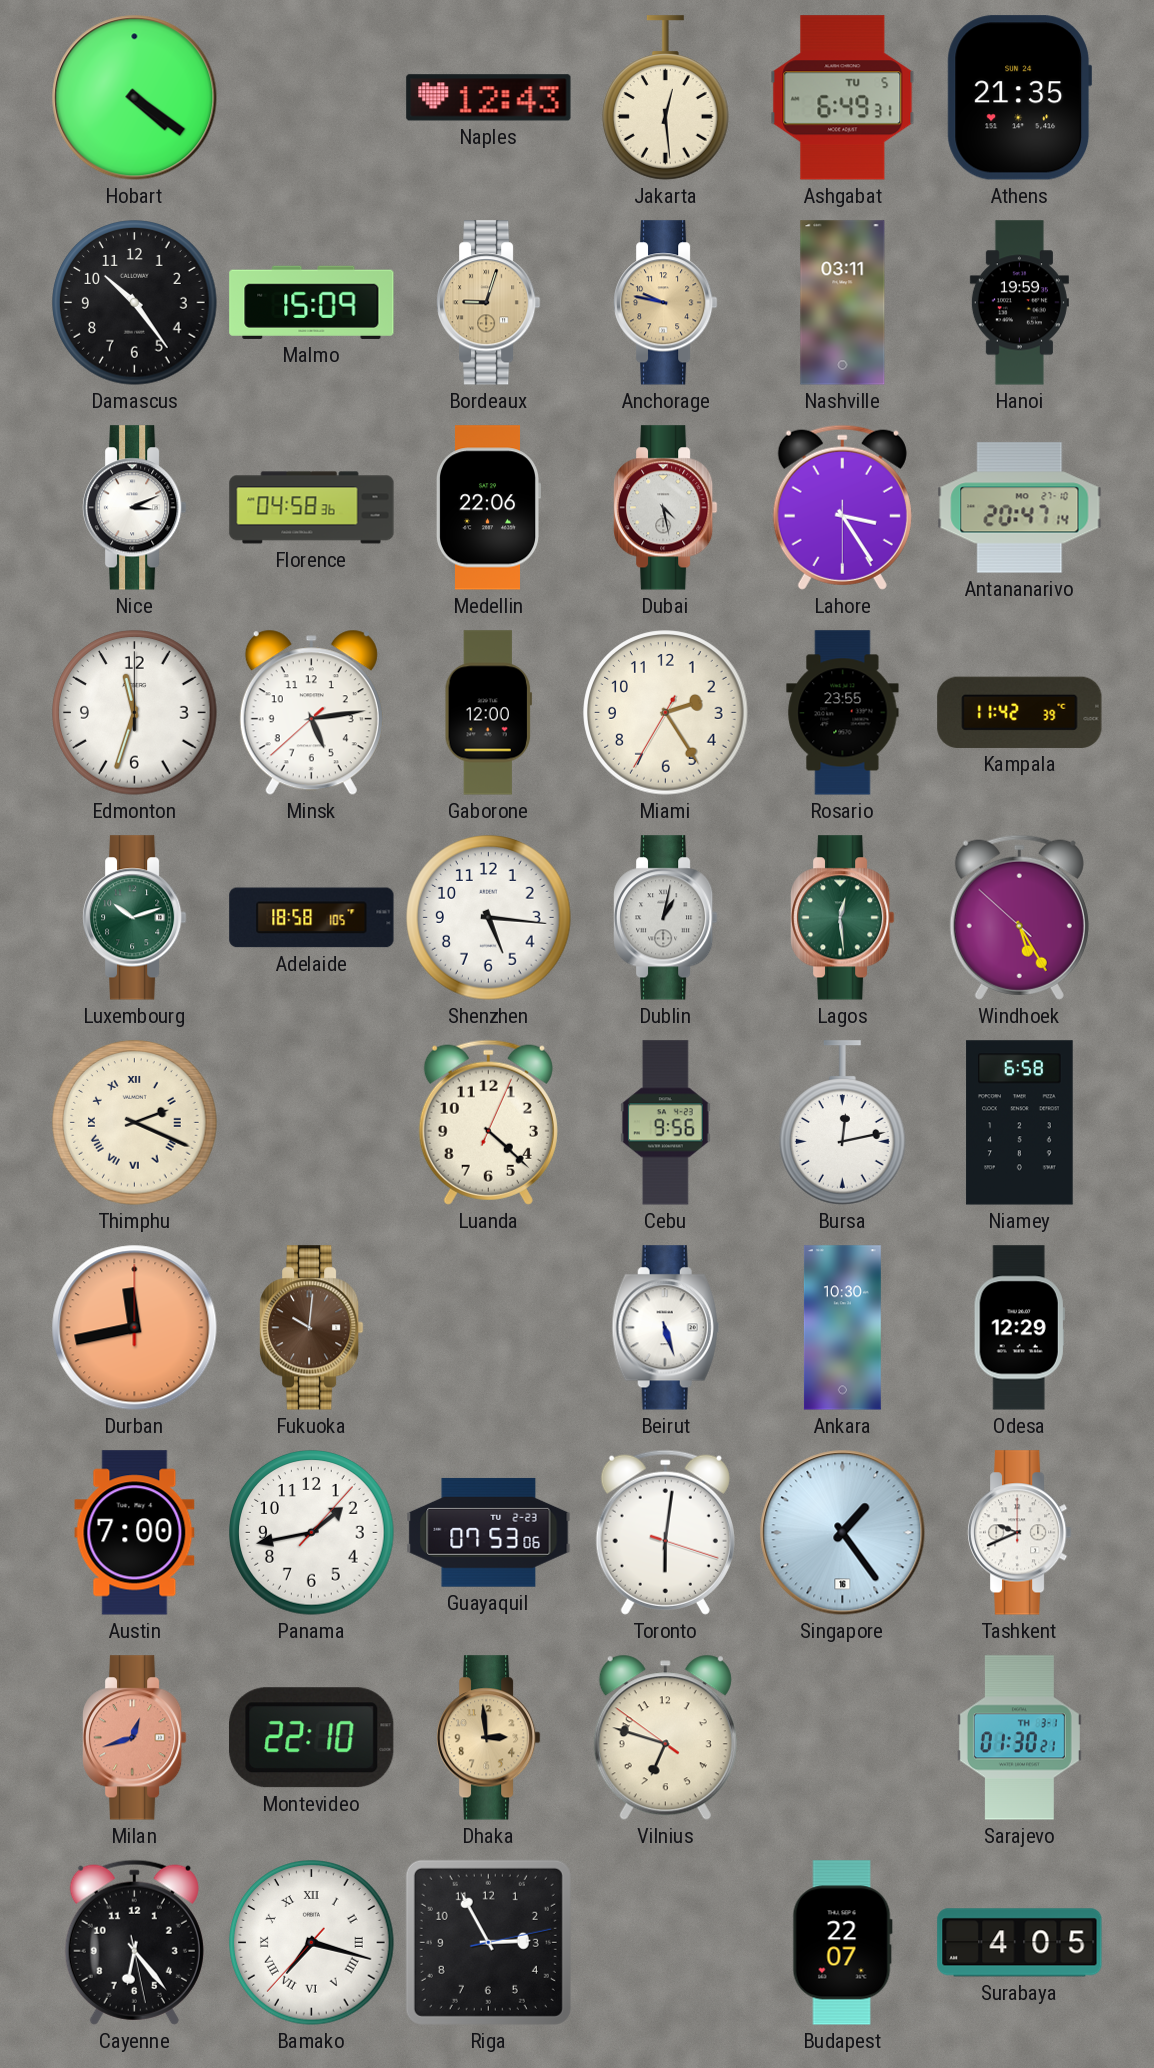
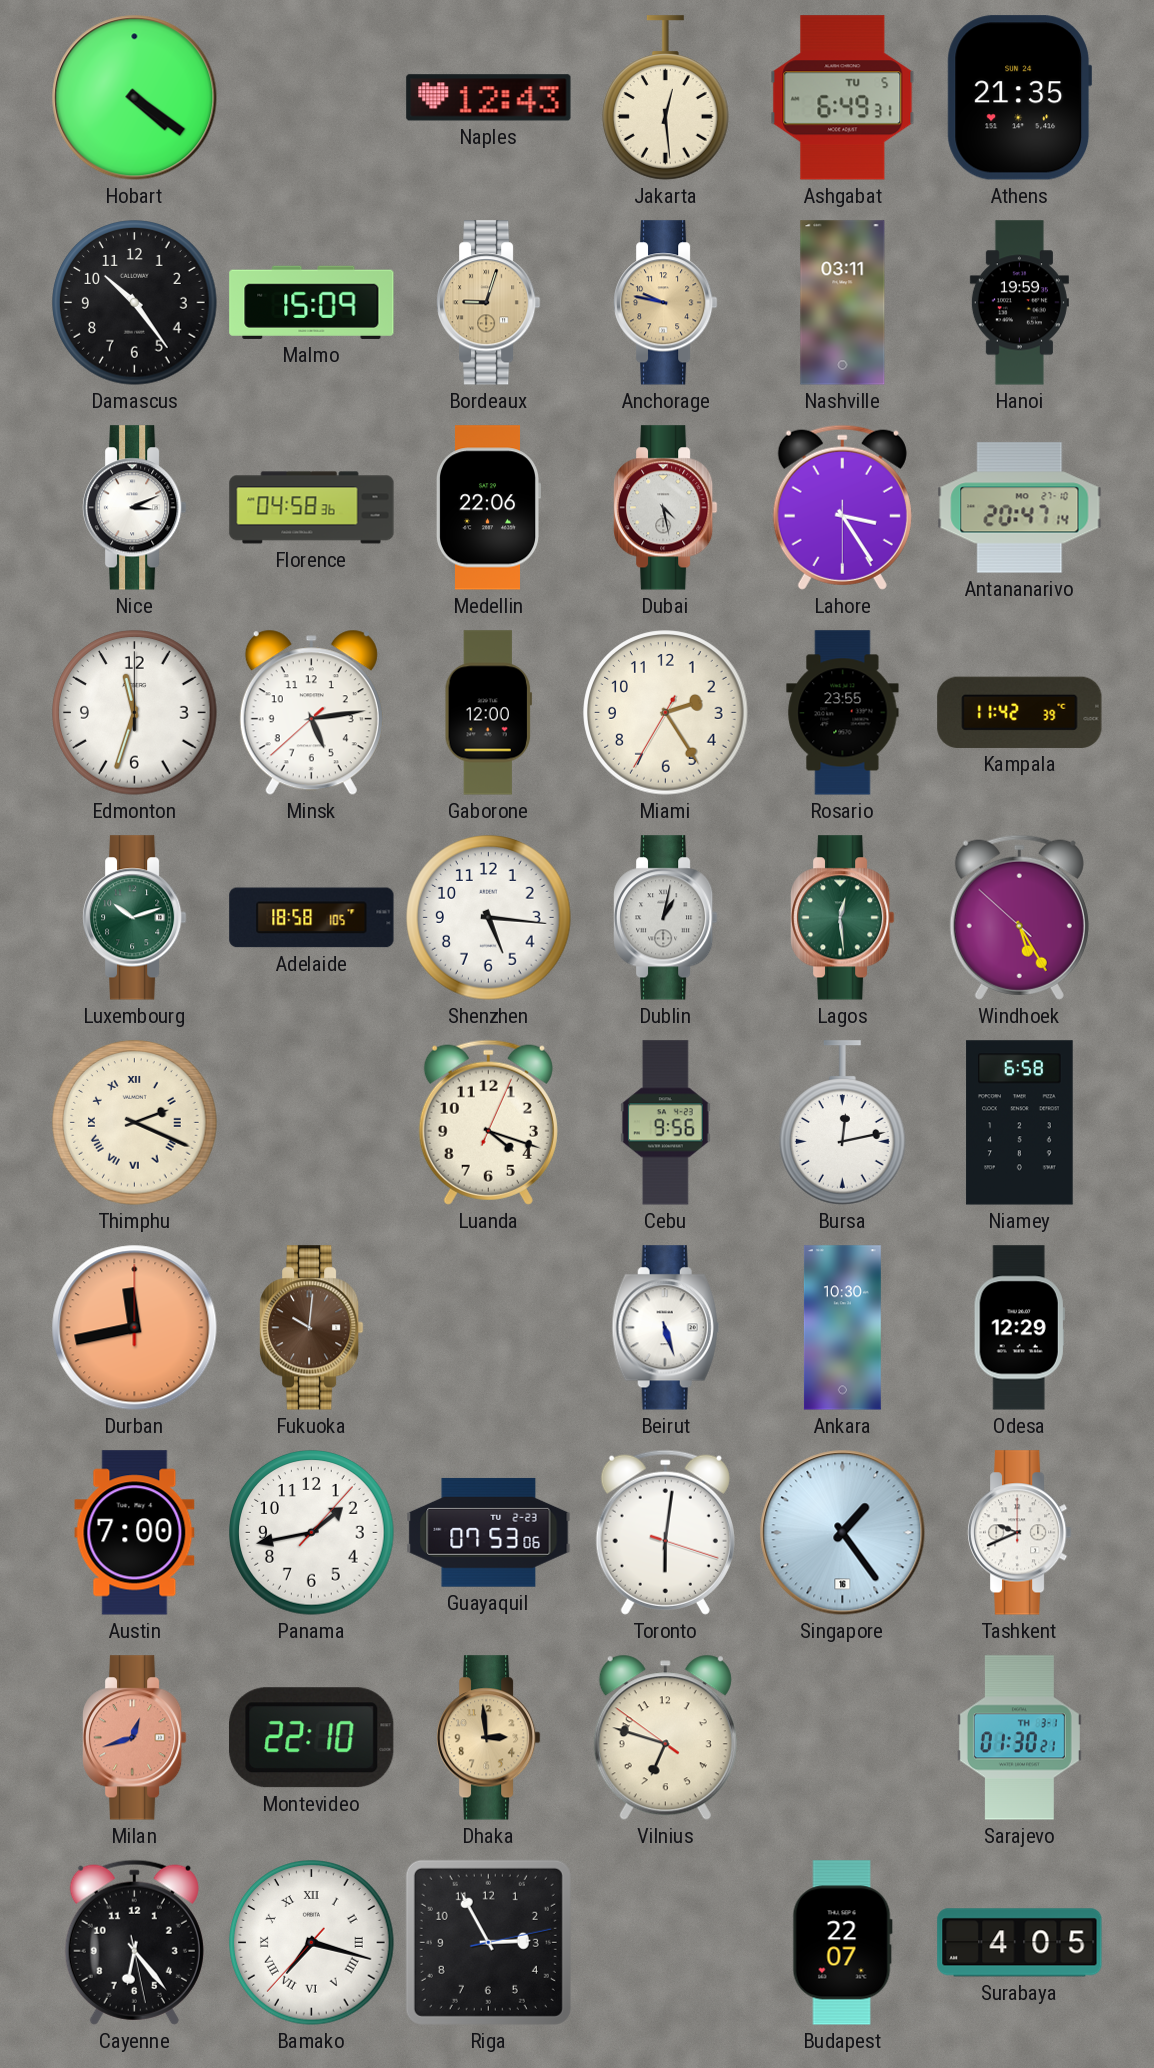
Luanda: 4:22 -> 4:18
